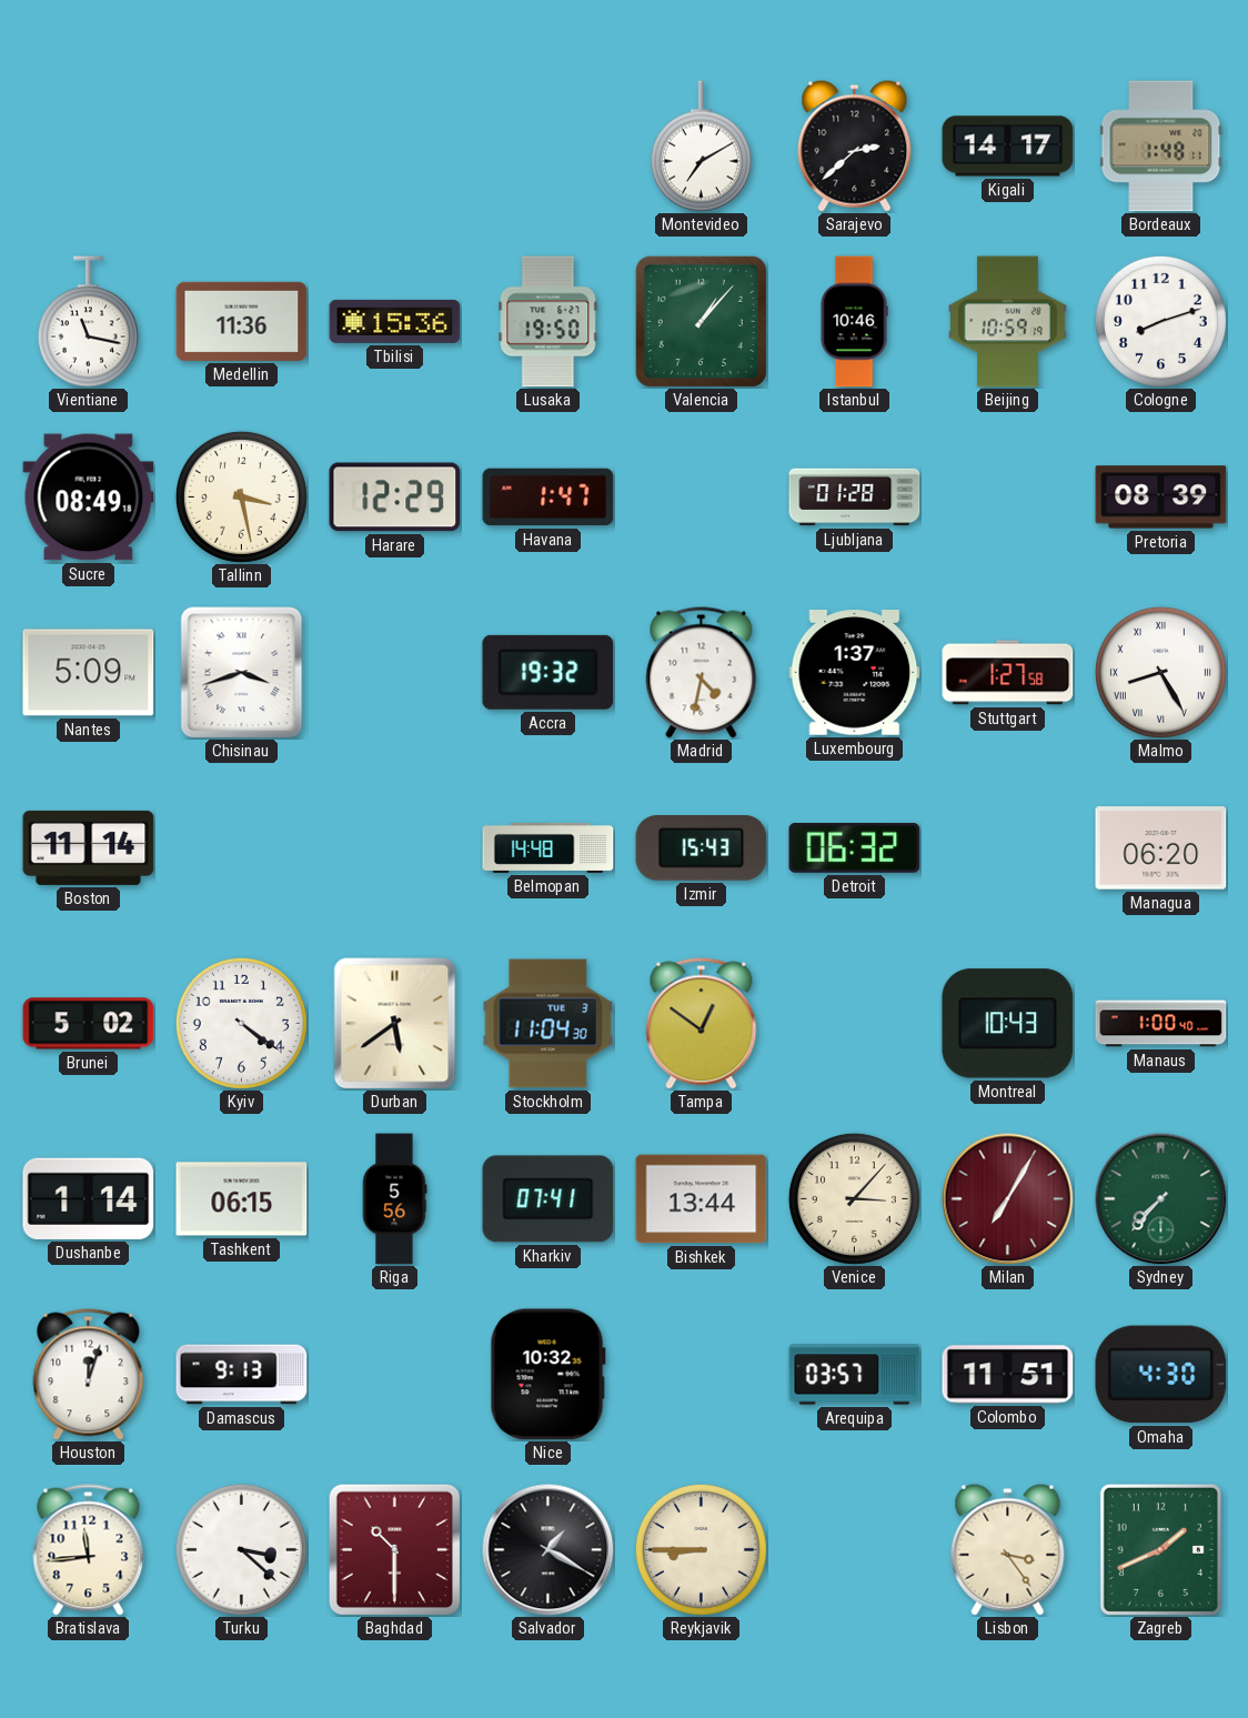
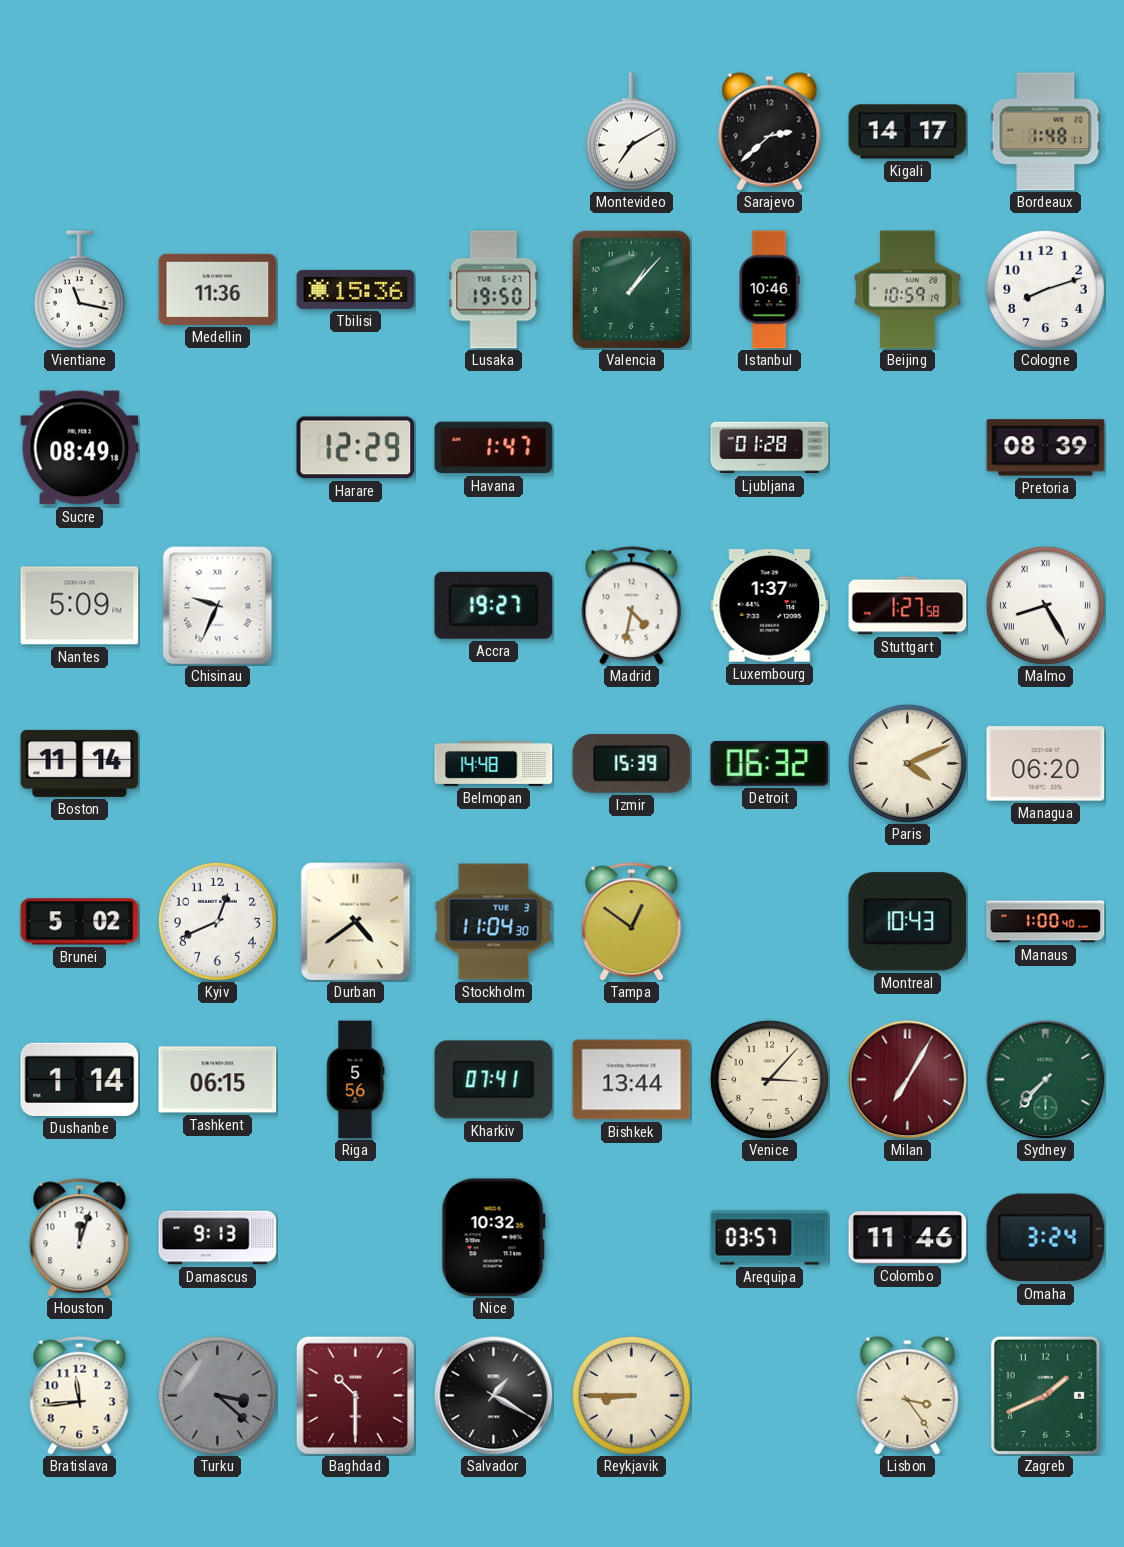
Tallinn: 3:28 -> none
Chisinau: 3:42 -> 9:34
Accra: 19:32 -> 19:27
Izmir: 15:43 -> 15:39
Paris: none -> 4:11
Kyiv: 4:21 -> 12:41
Durban: 5:39 -> 4:39
Colombo: 11:51 -> 11:46
Omaha: 4:30 -> 3:24
Turku dial: white -> grey
